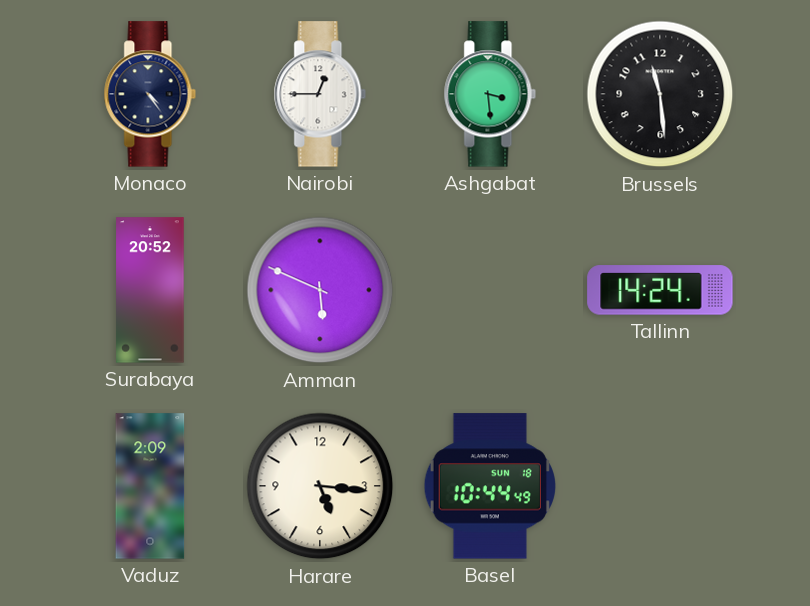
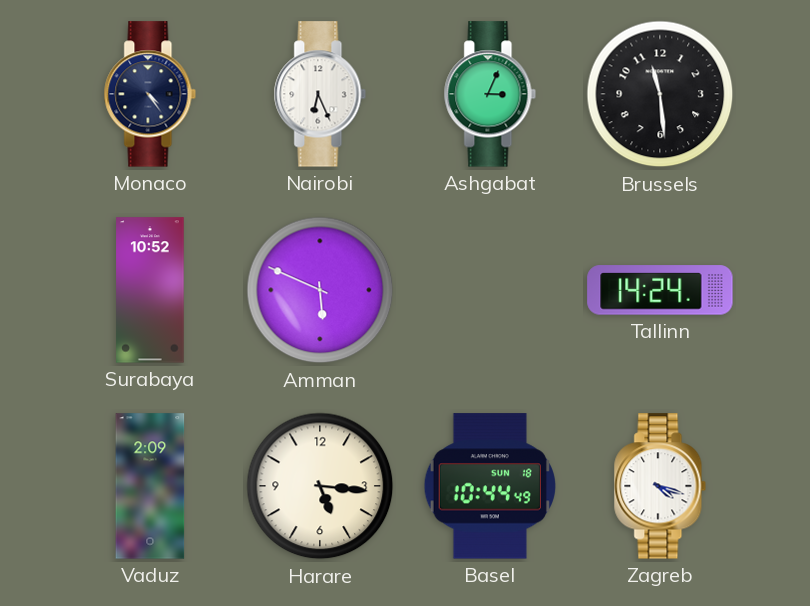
Nairobi: 12:45 -> 6:26
Ashgabat: 3:29 -> 3:04
Surabaya: 20:52 -> 10:52
Zagreb: none -> 4:18
